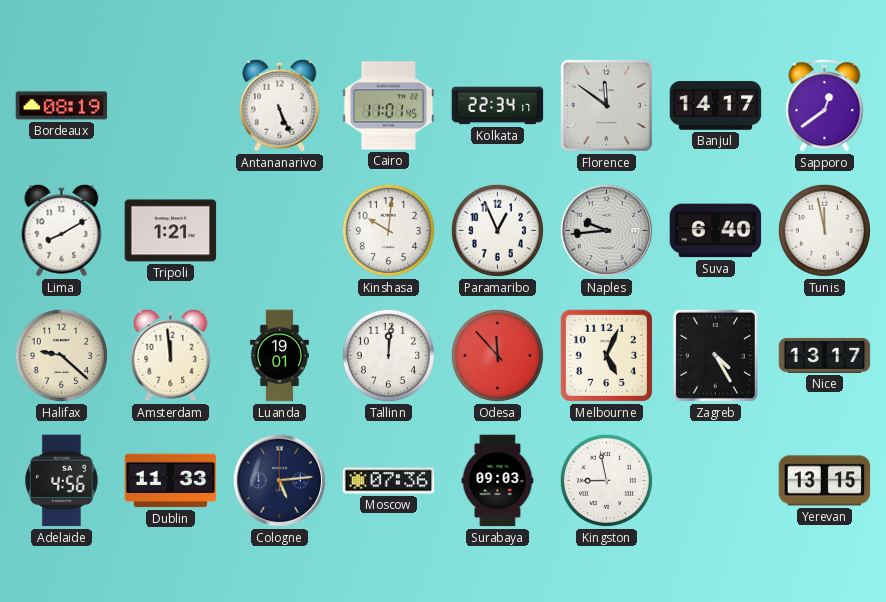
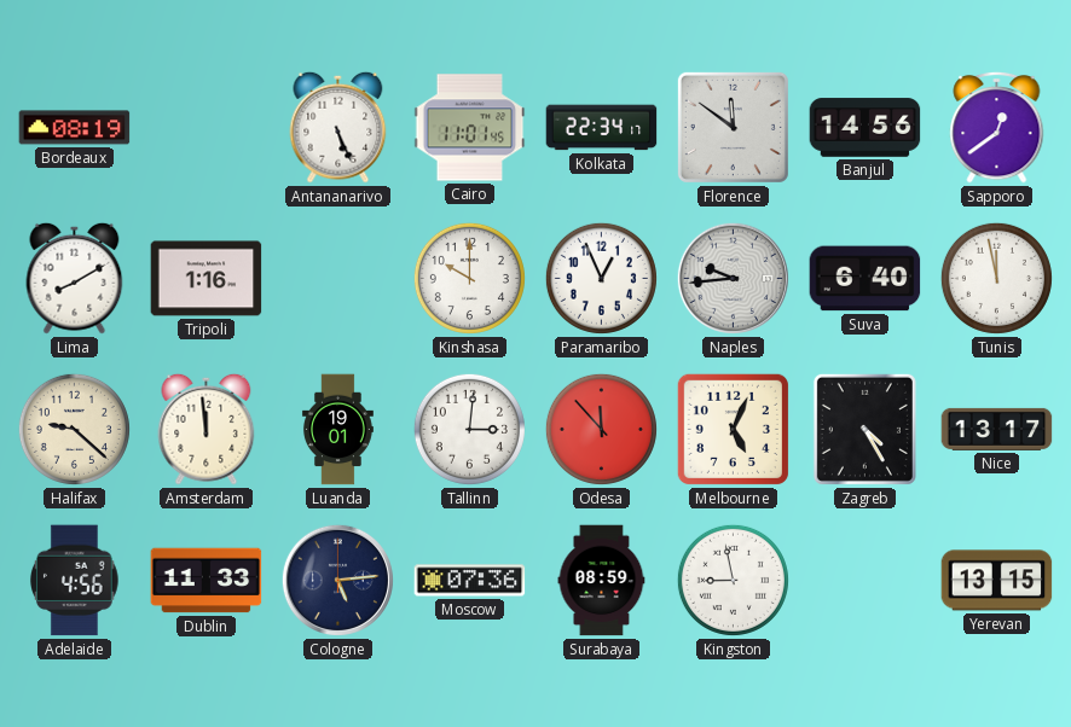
Banjul: 14:17 -> 14:56
Tripoli: 1:21 -> 1:16
Kinshasa: 10:01 -> 10:00
Tallinn: 12:01 -> 3:01
Surabaya: 09:03 -> 08:59
